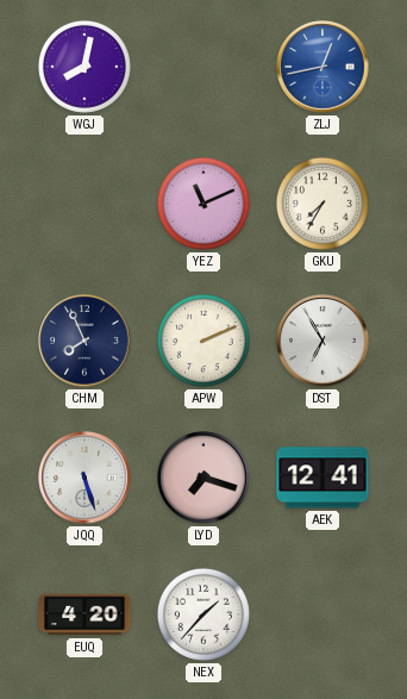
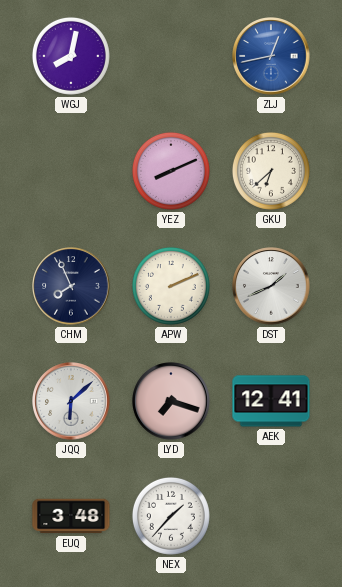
YEZ: 11:11 -> 8:11
GKU: 7:35 -> 6:38
DST: 6:55 -> 1:41
JQQ: 5:27 -> 6:08
EUQ: 4:20 -> 3:48
